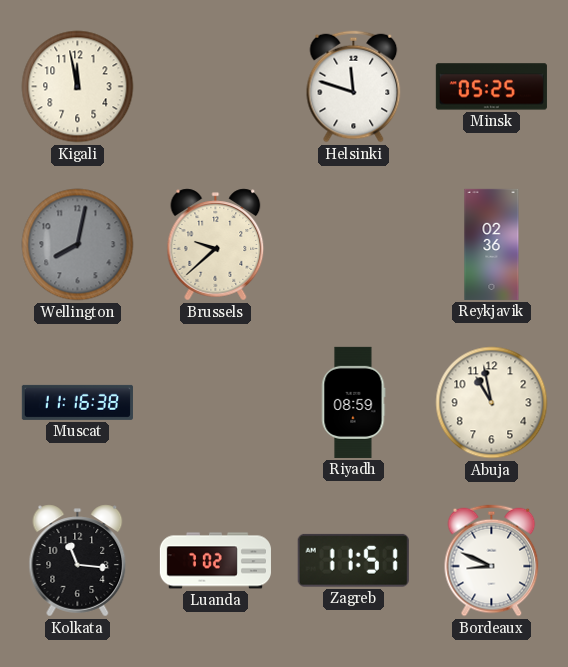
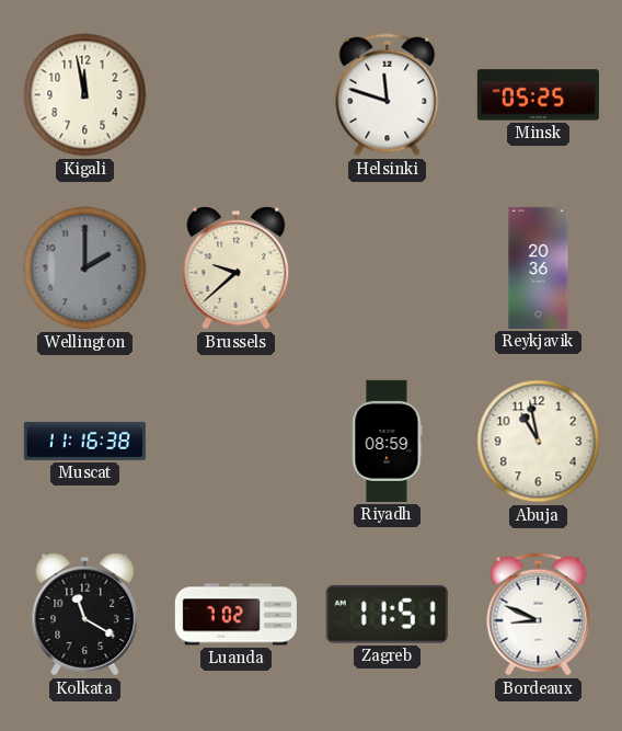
Wellington: 8:02 -> 2:00
Reykjavik: 02:36 -> 20:36
Kolkata: 11:16 -> 11:20
